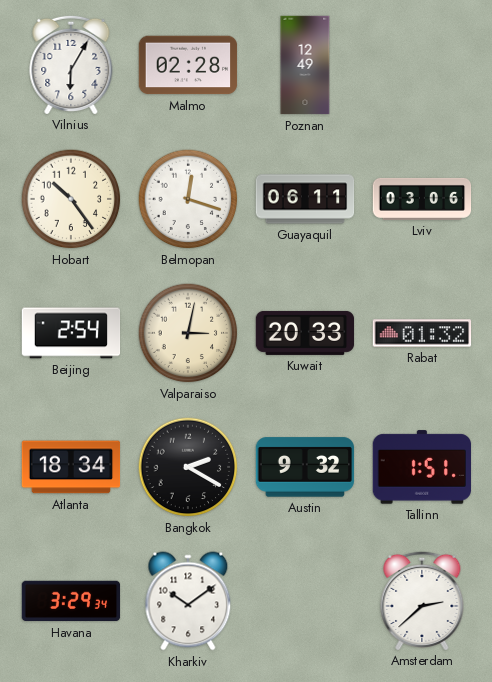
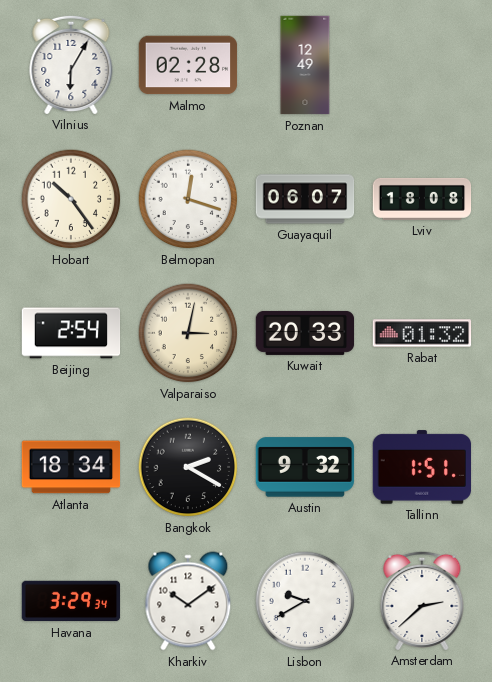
Guayaquil: 06:11 -> 06:07
Lviv: 03:06 -> 18:08
Lisbon: none -> 9:40
